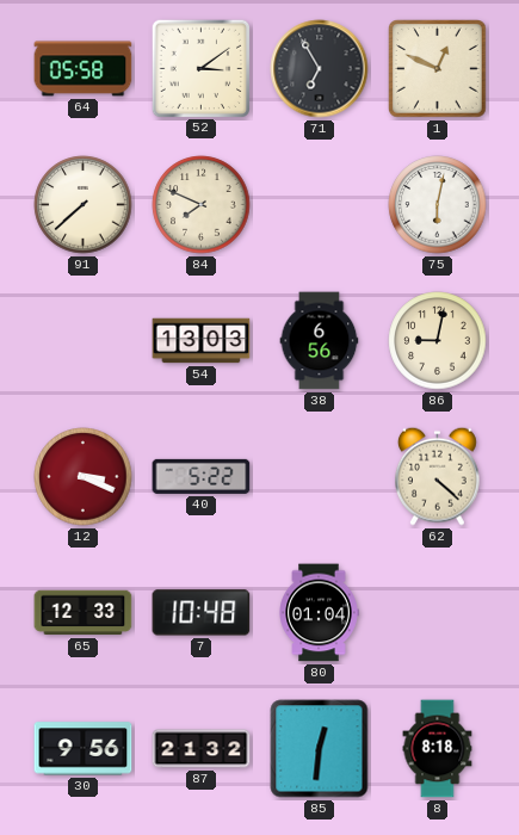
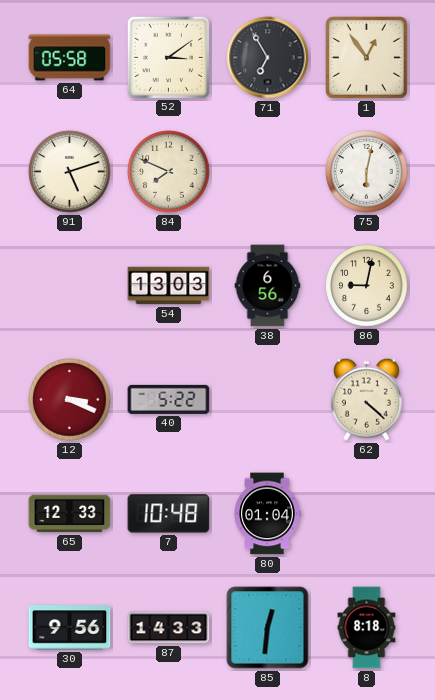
1: 12:49 -> 12:54
91: 7:38 -> 5:12
87: 21:32 -> 14:33
